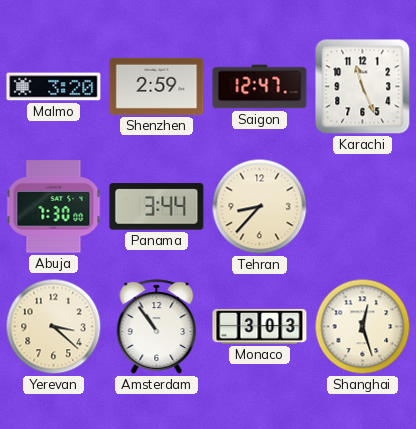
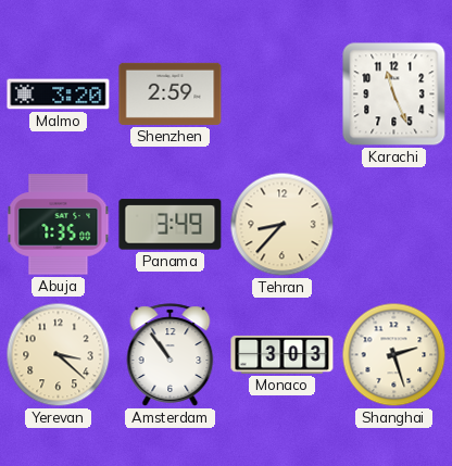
Saigon: 12:47 -> none
Abuja: 7:30 -> 7:35
Panama: 3:44 -> 3:49
Shanghai: 12:27 -> 2:27
